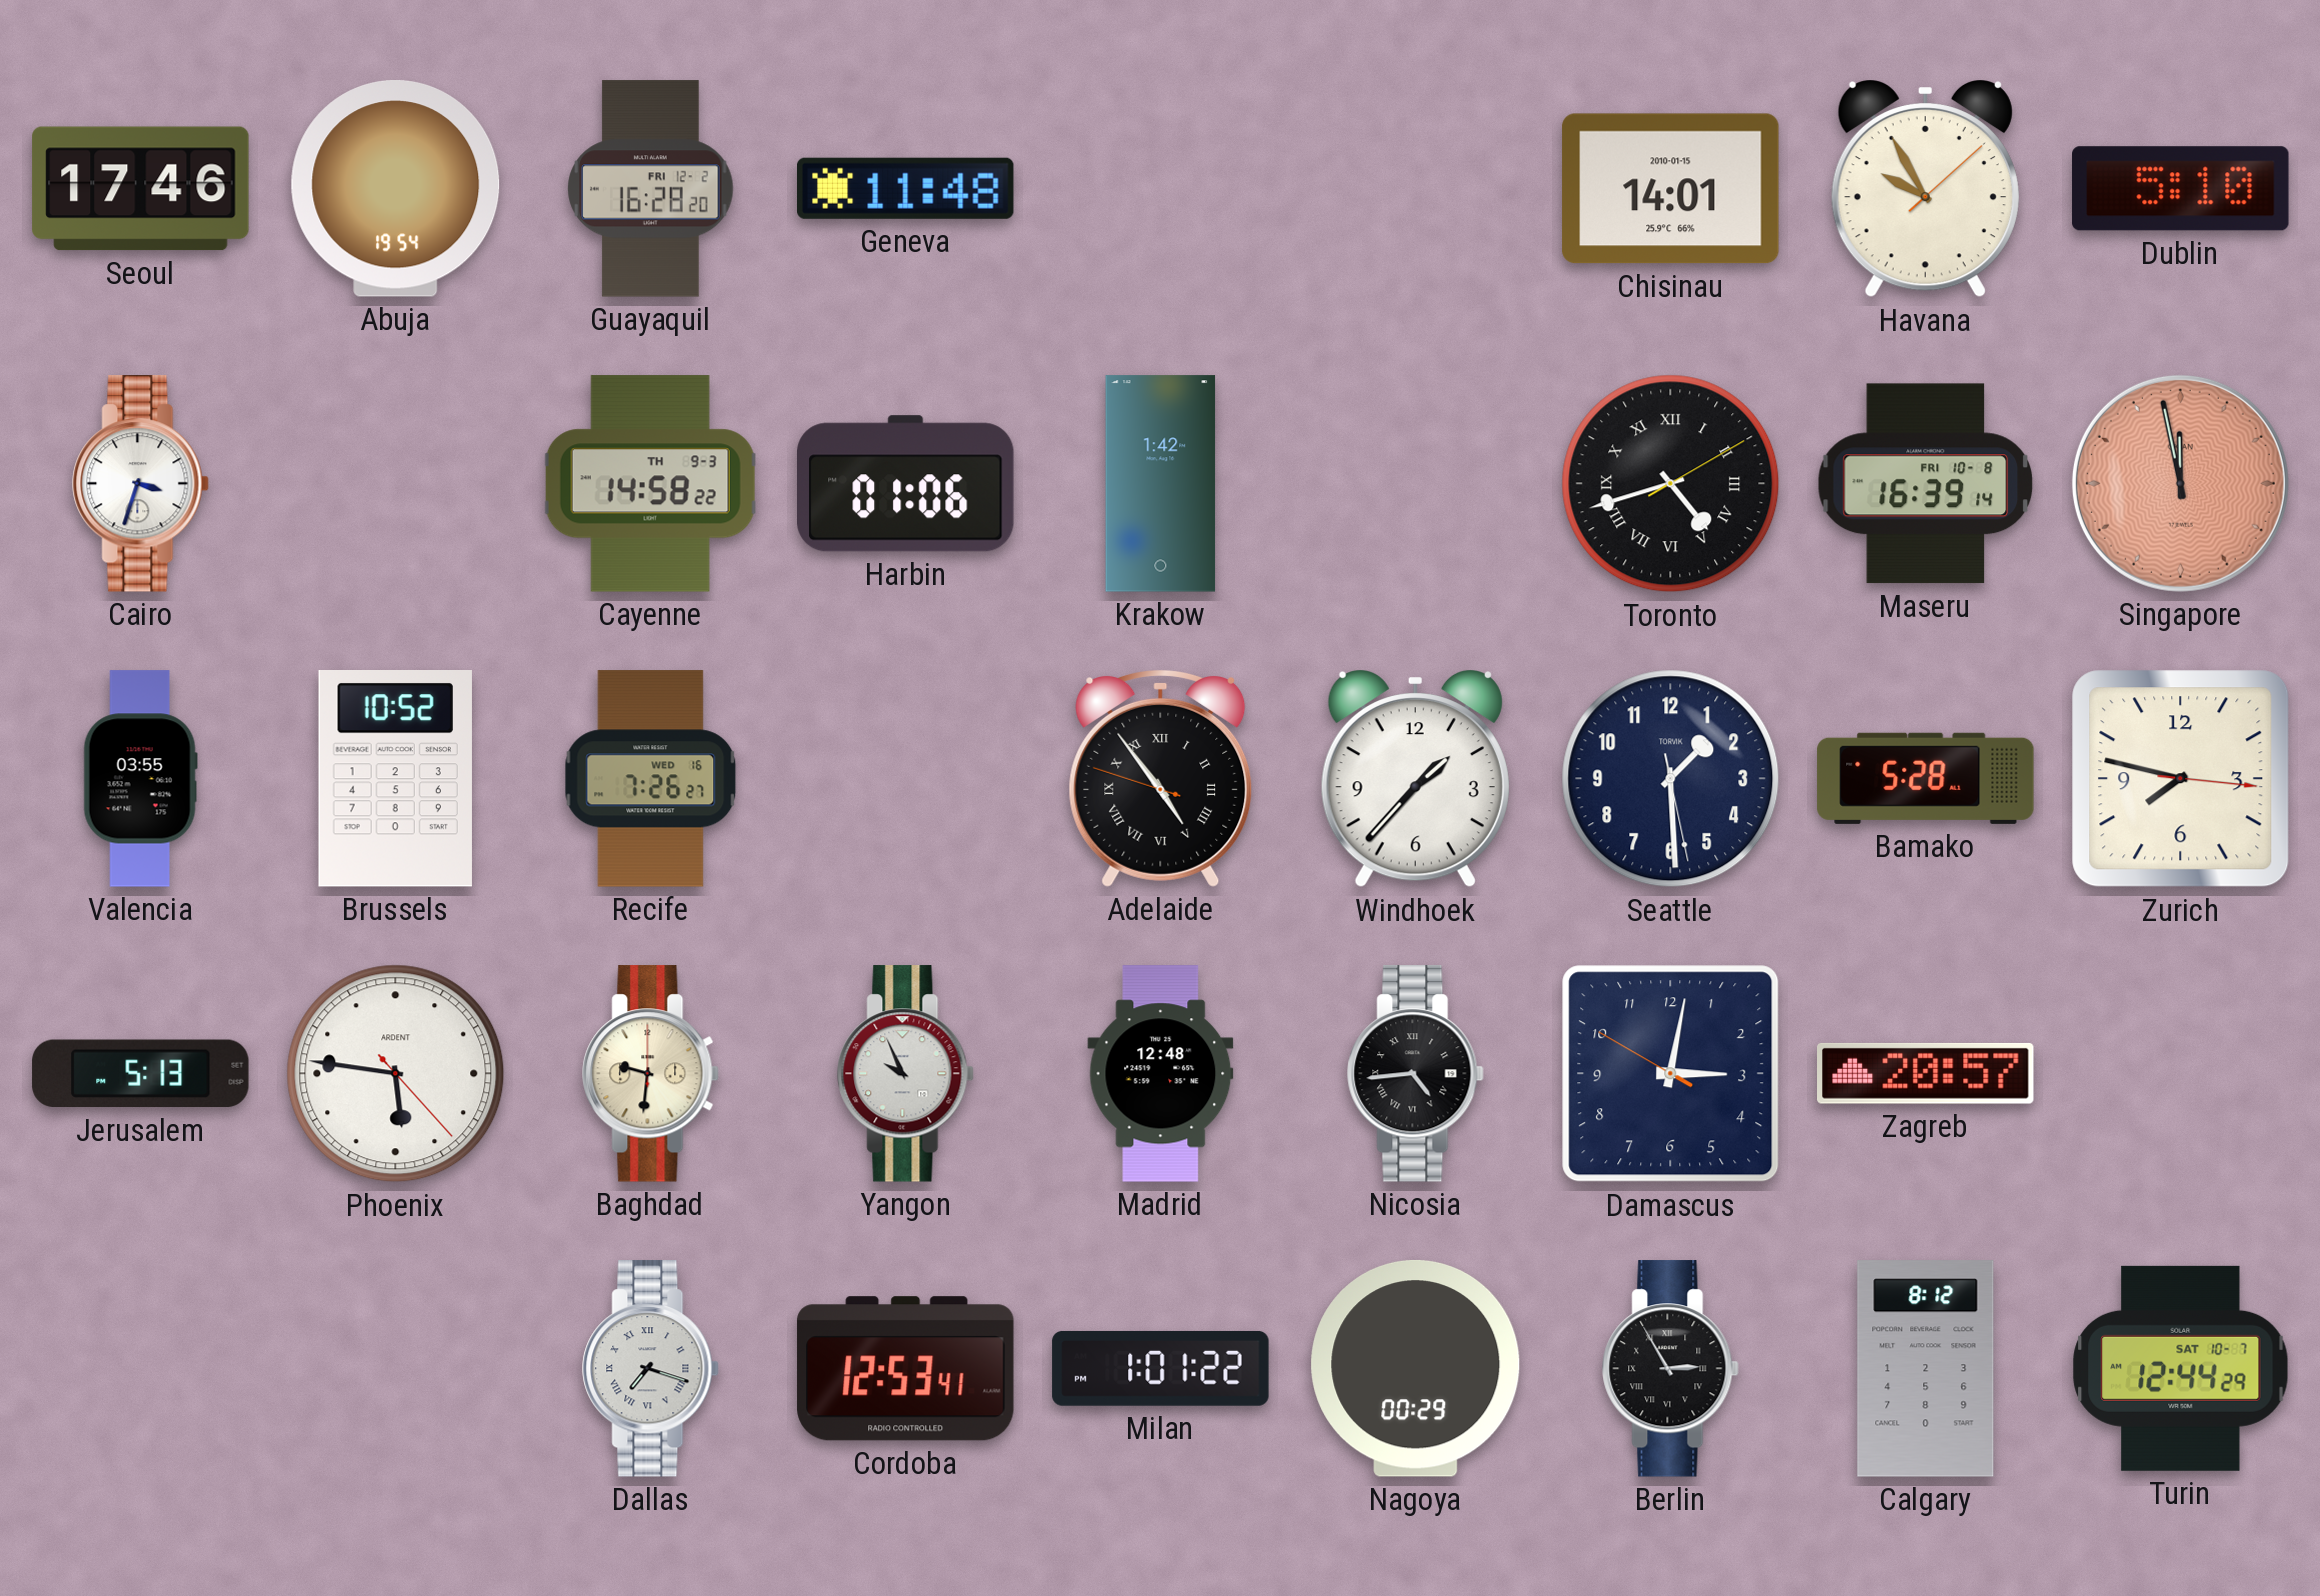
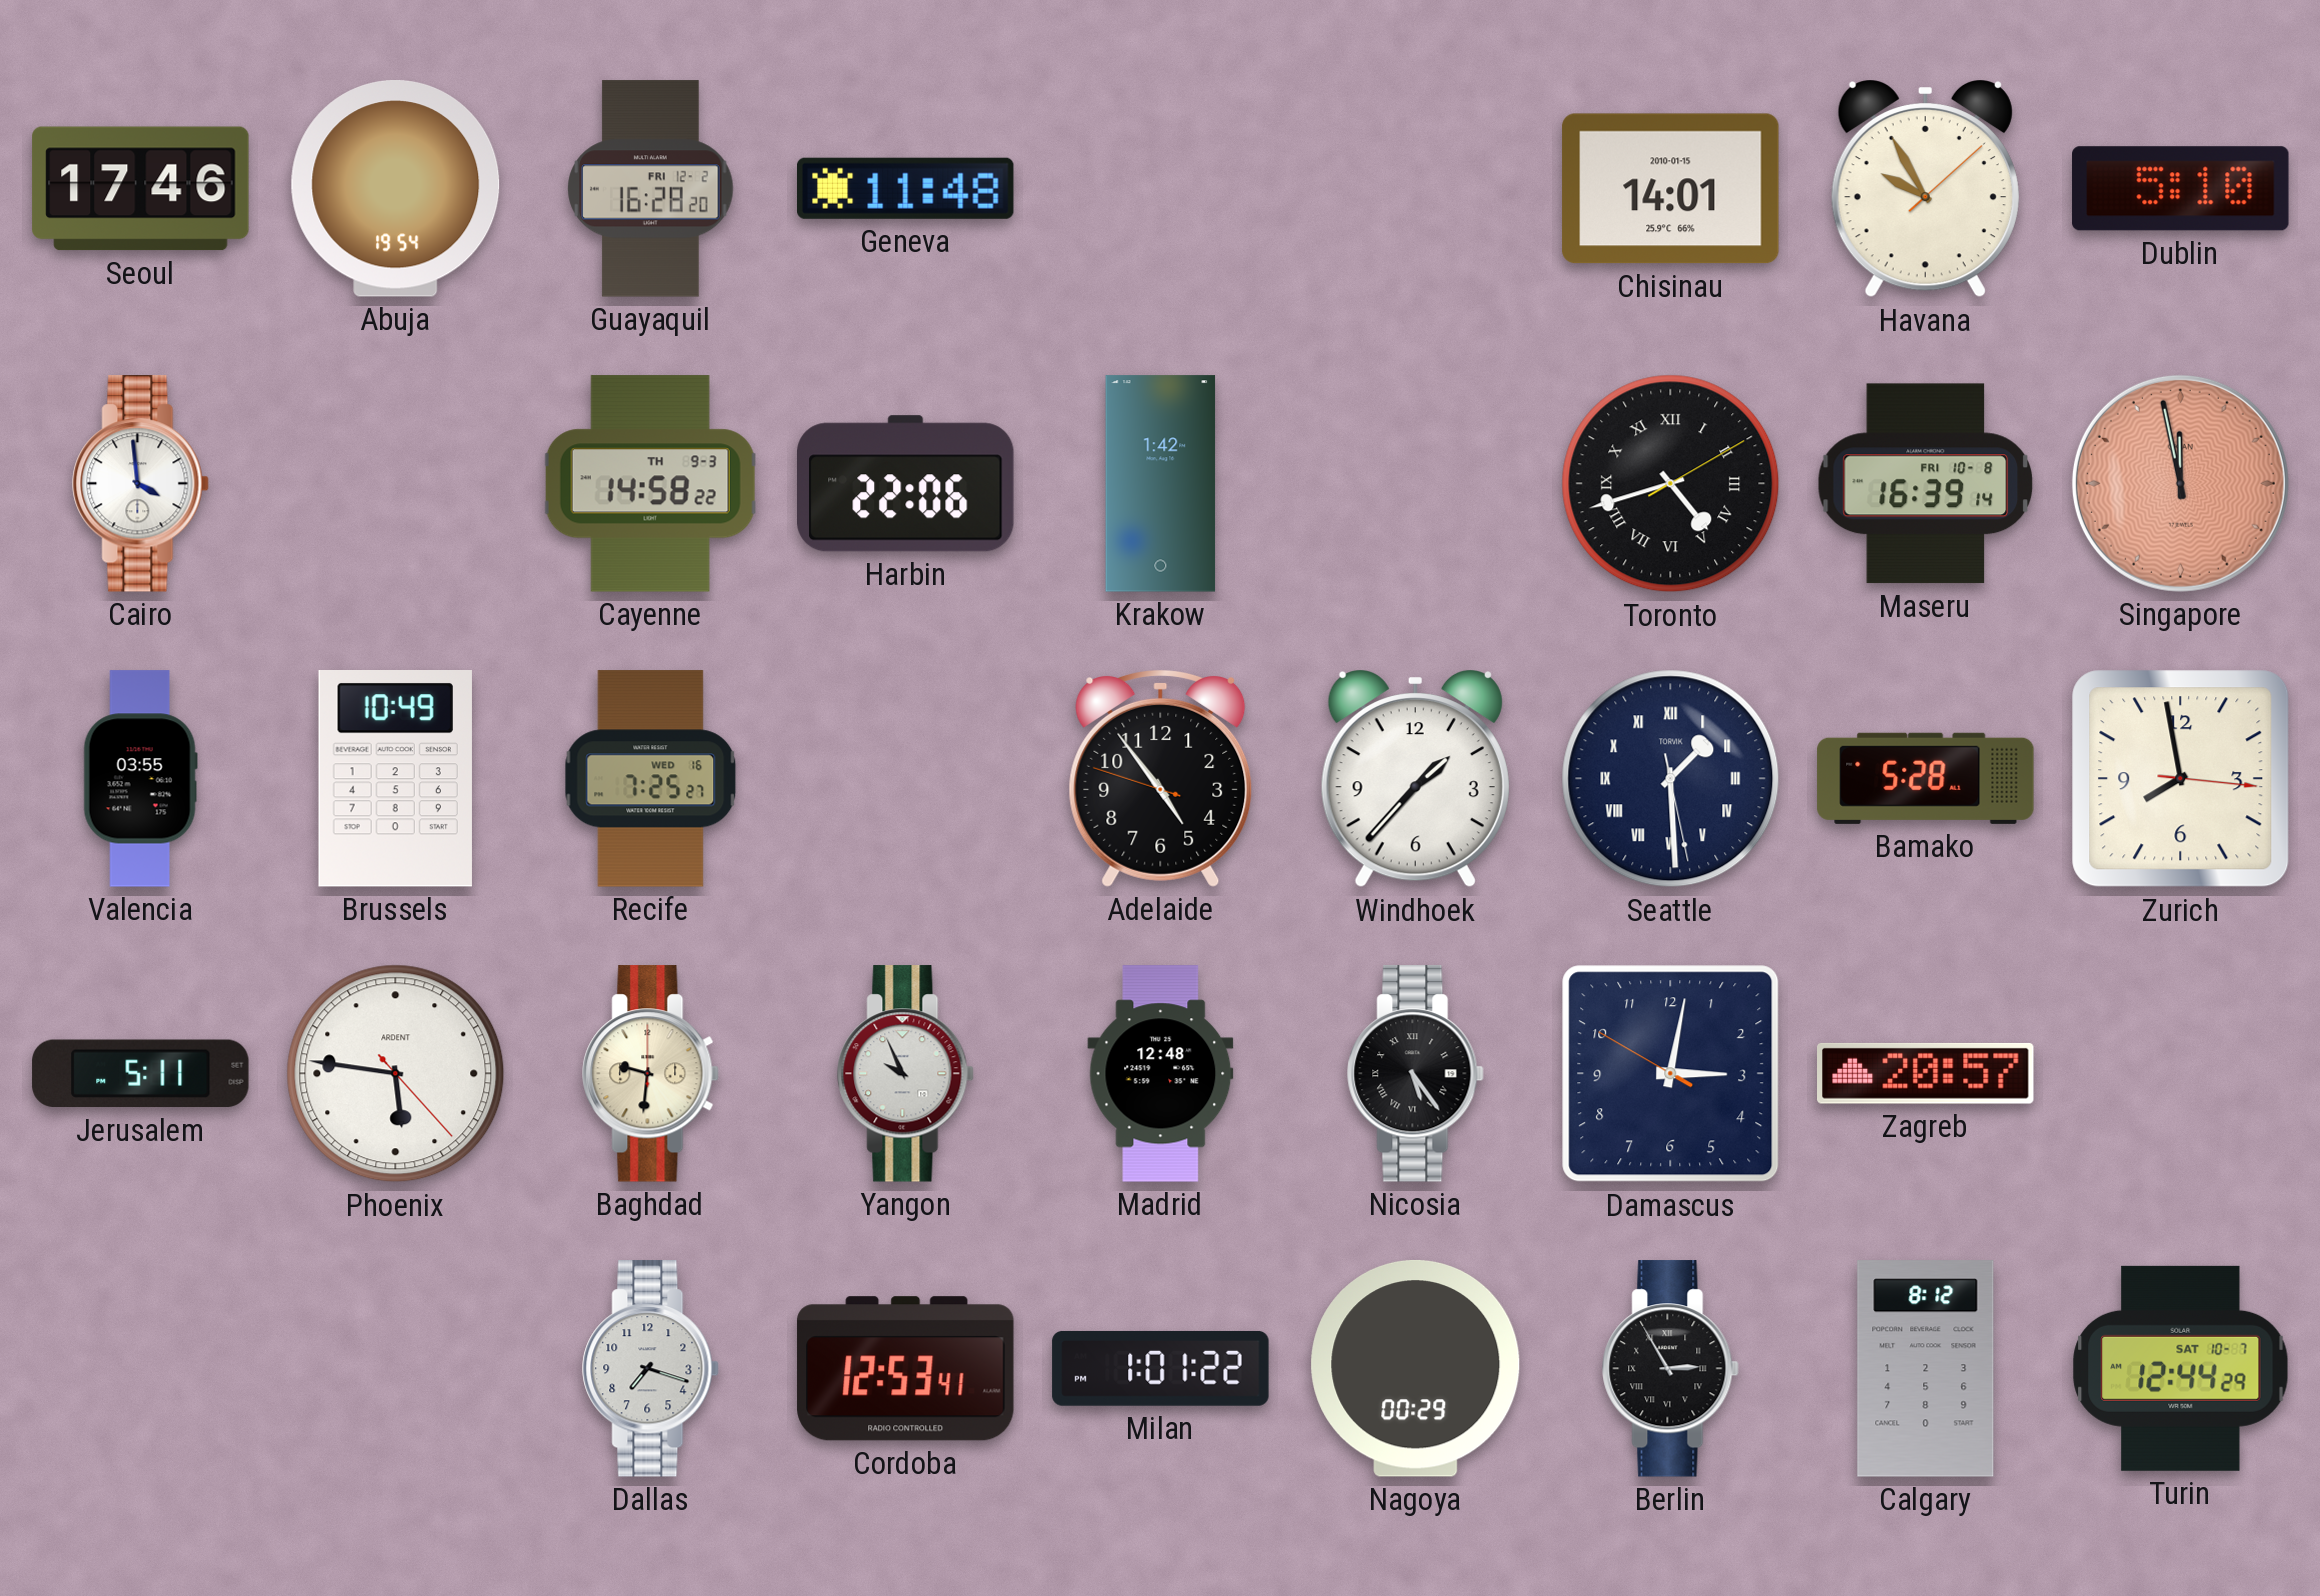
Cairo: 3:33 -> 3:59
Harbin: 01:06 -> 22:06
Brussels: 10:52 -> 10:49
Recife: 7:26 -> 7:25
Adelaide numerals: Roman -> Arabic
Seattle numerals: Arabic -> Roman
Zurich: 7:47 -> 7:58
Jerusalem: 5:13 -> 5:11
Nicosia: 4:44 -> 5:24
Dallas numerals: Roman -> Arabic
